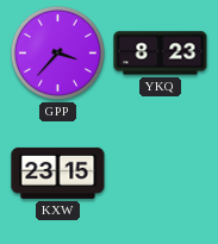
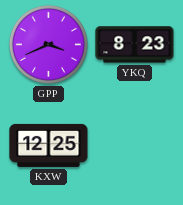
GPP: 3:37 -> 3:41
KXW: 23:15 -> 12:25
